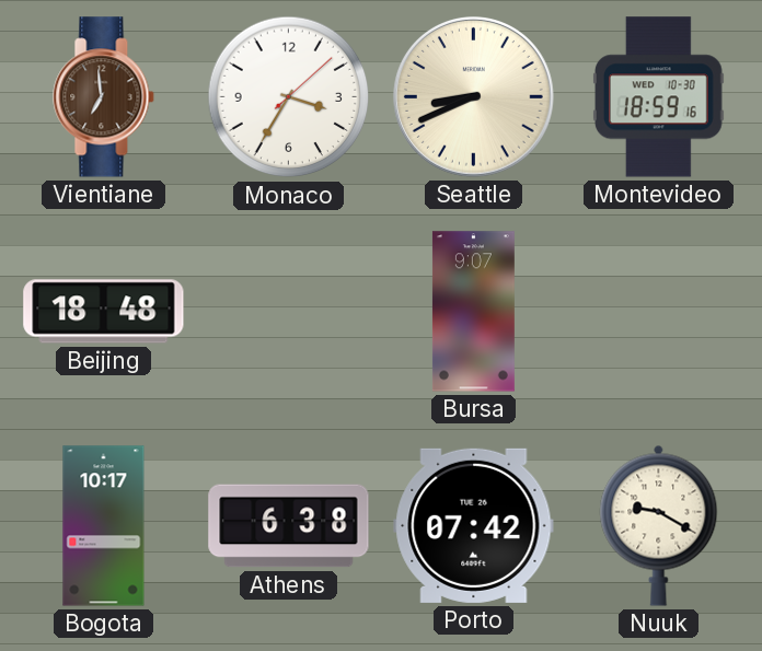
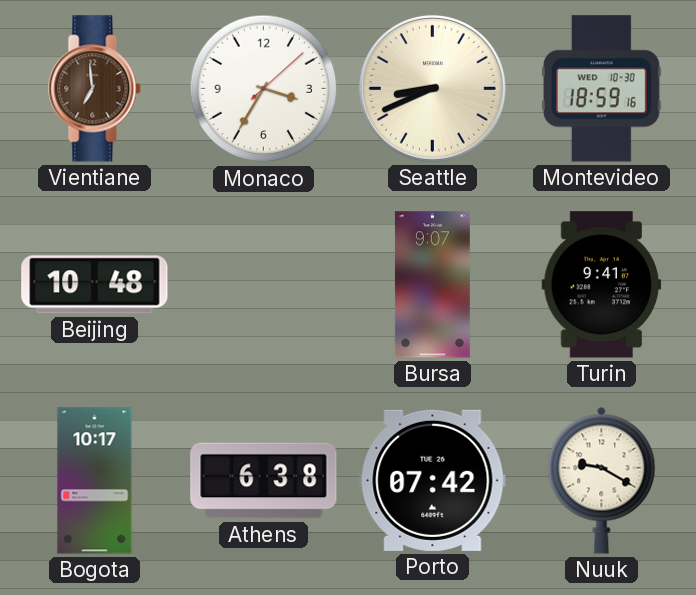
Beijing: 18:48 -> 10:48
Turin: none -> 9:41
